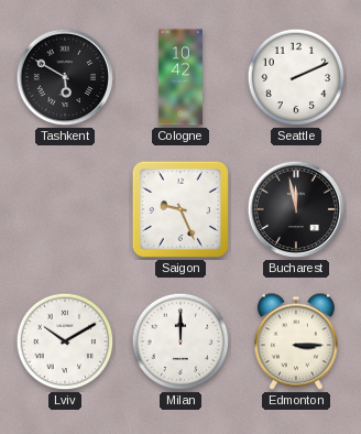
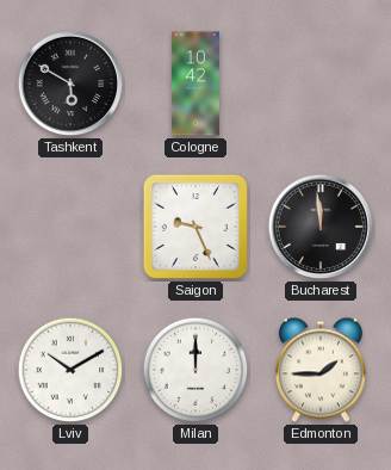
Seattle: 2:11 -> none
Bucharest: 11:58 -> 11:59
Edmonton: 3:15 -> 1:45
